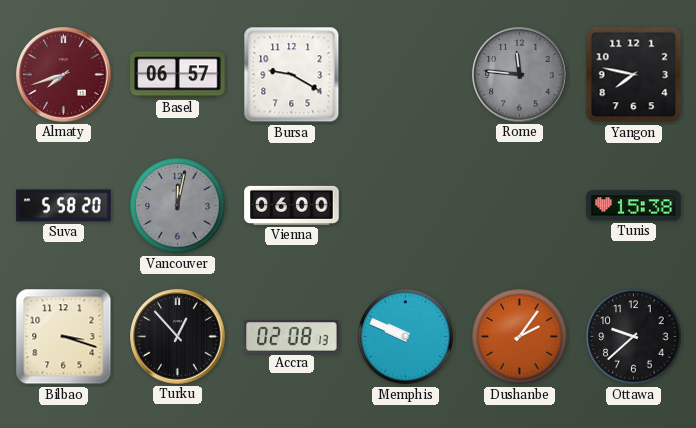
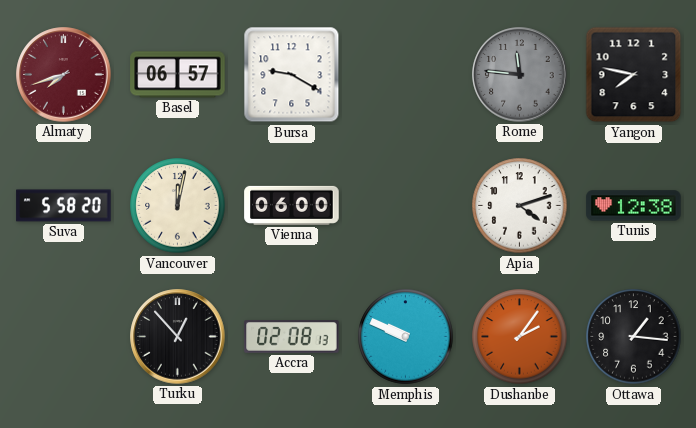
Vancouver dial: grey -> cream
Apia: none -> 4:12
Tunis: 15:38 -> 12:38
Bilbao: 3:18 -> none
Ottawa: 9:38 -> 1:16
